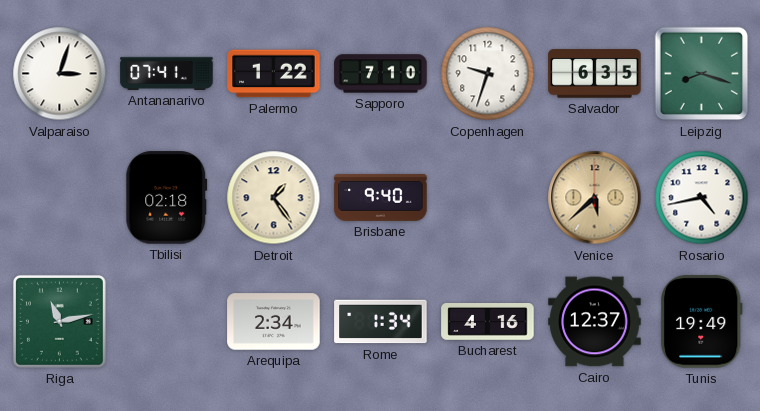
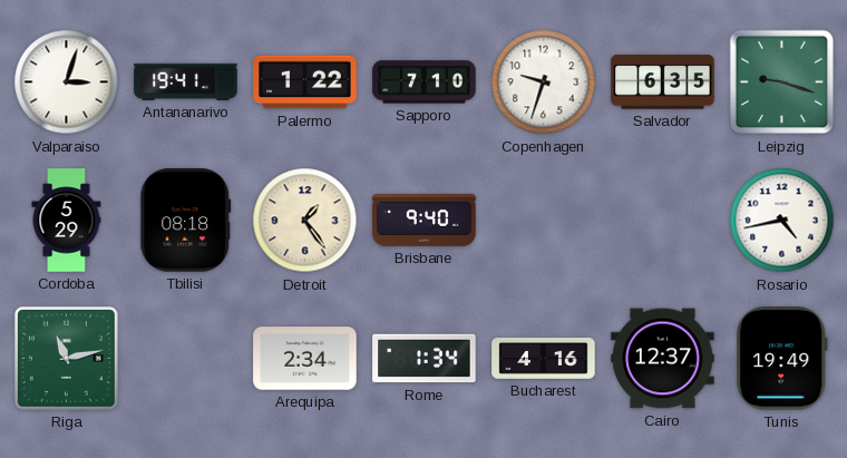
Antananarivo: 07:41 -> 19:41
Leipzig: 8:18 -> 9:18
Cordoba: none -> 5:29
Tbilisi: 02:18 -> 08:18
Venice: 5:38 -> none
